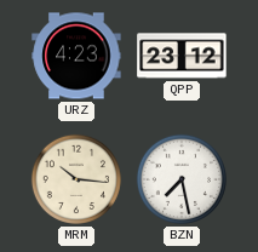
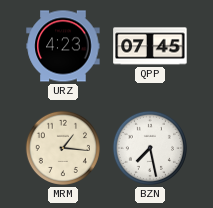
QPP: 23:12 -> 07:45
MRM: 10:16 -> 1:16
